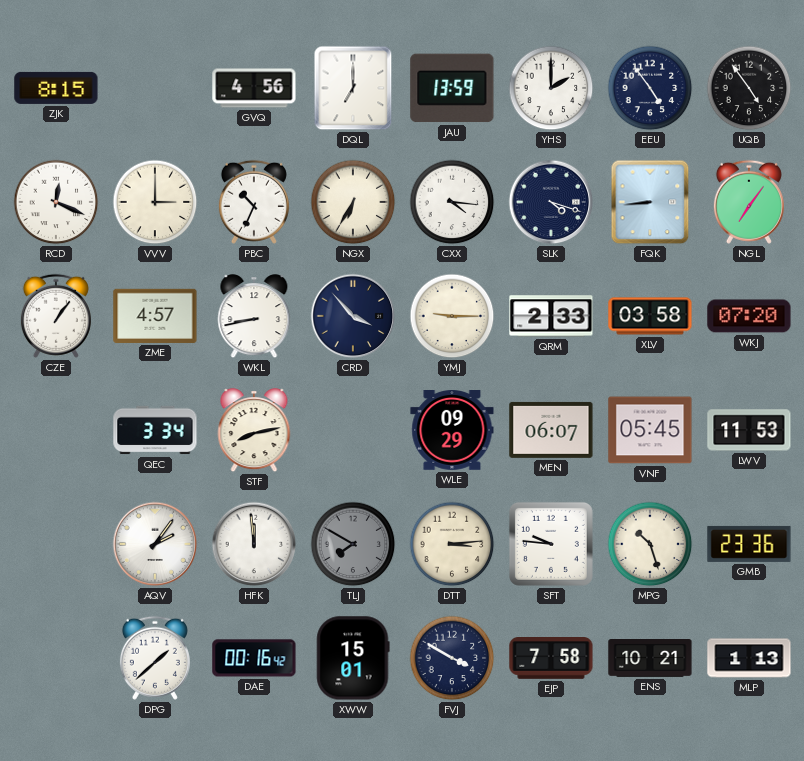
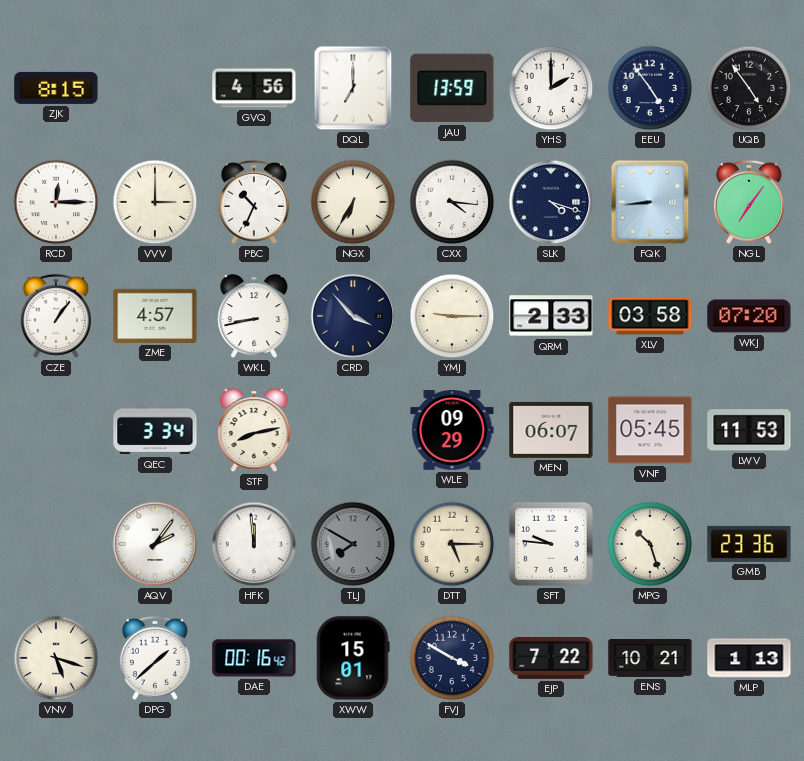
RCD: 12:19 -> 12:15
DTT: 3:14 -> 5:15
VNV: none -> 5:18
EJP: 7:58 -> 7:22
